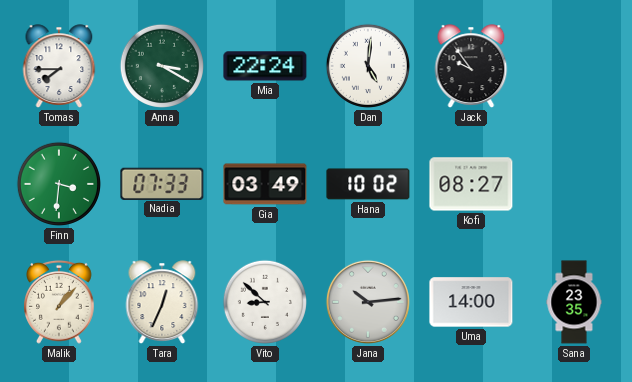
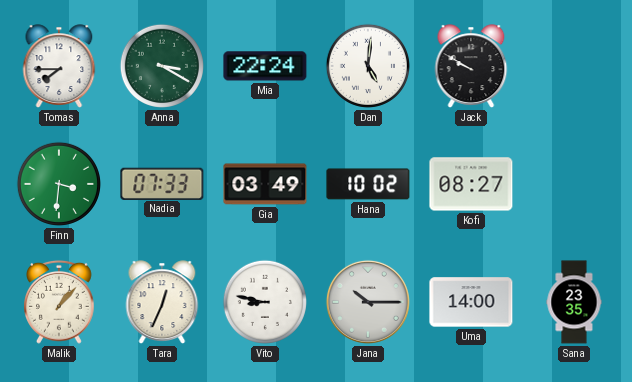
Jack: 9:54 -> 9:50
Vito: 8:52 -> 8:47
Jana: 10:14 -> 10:15
